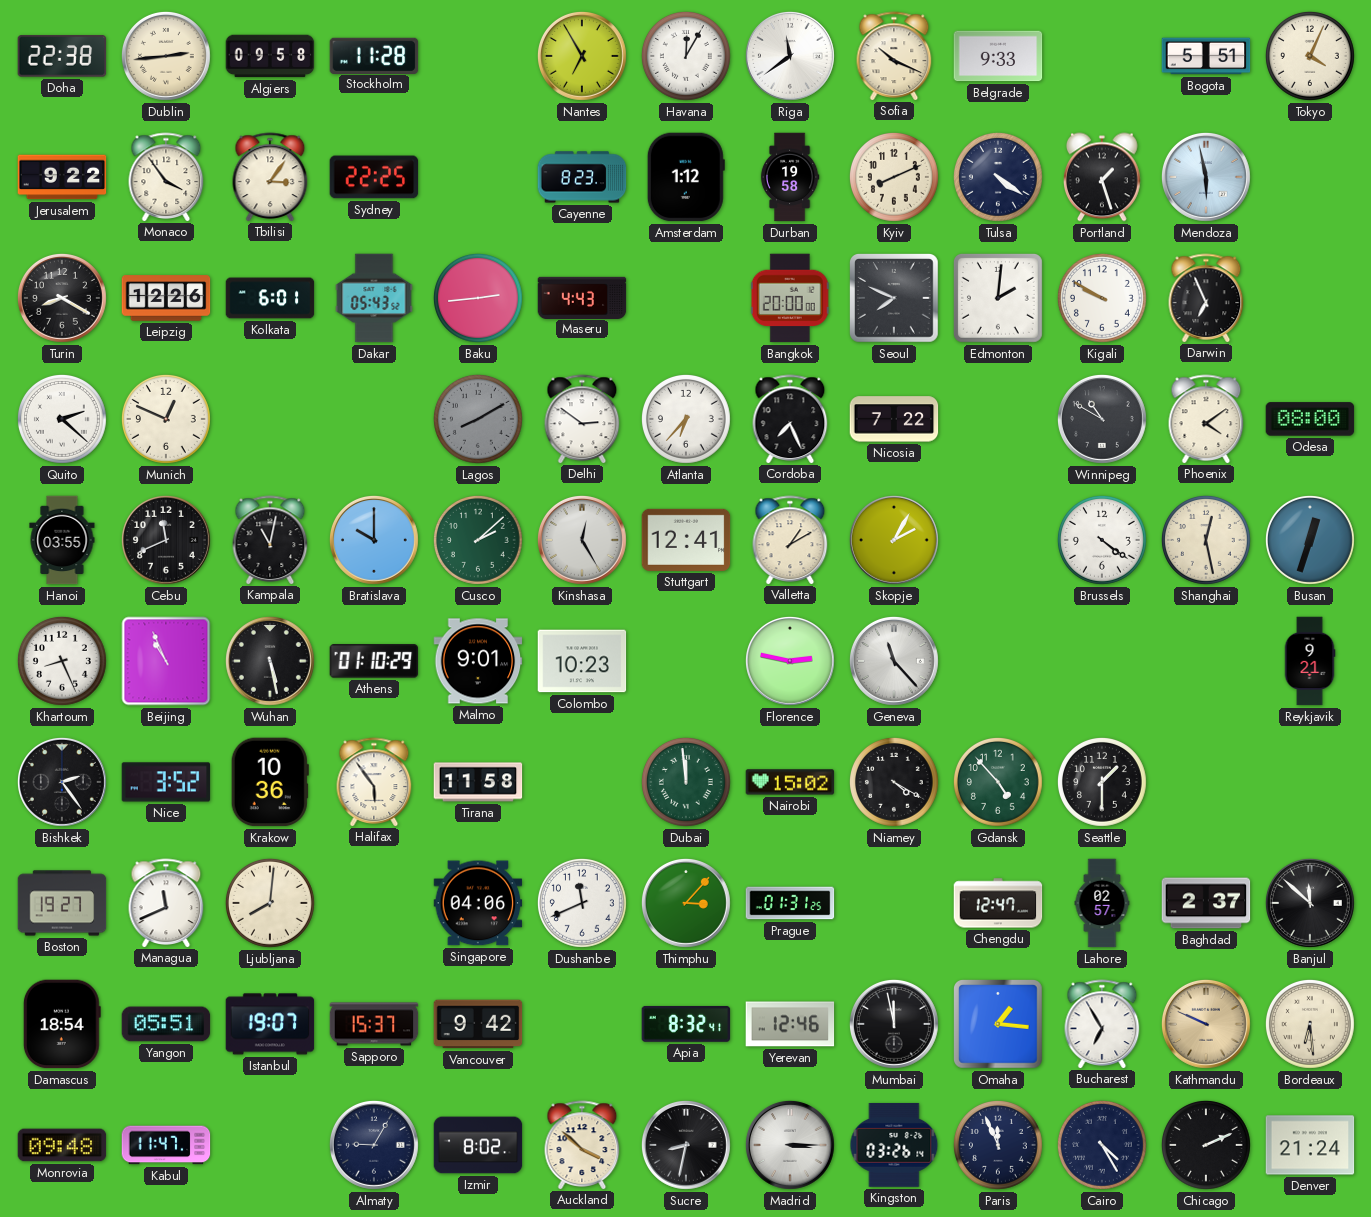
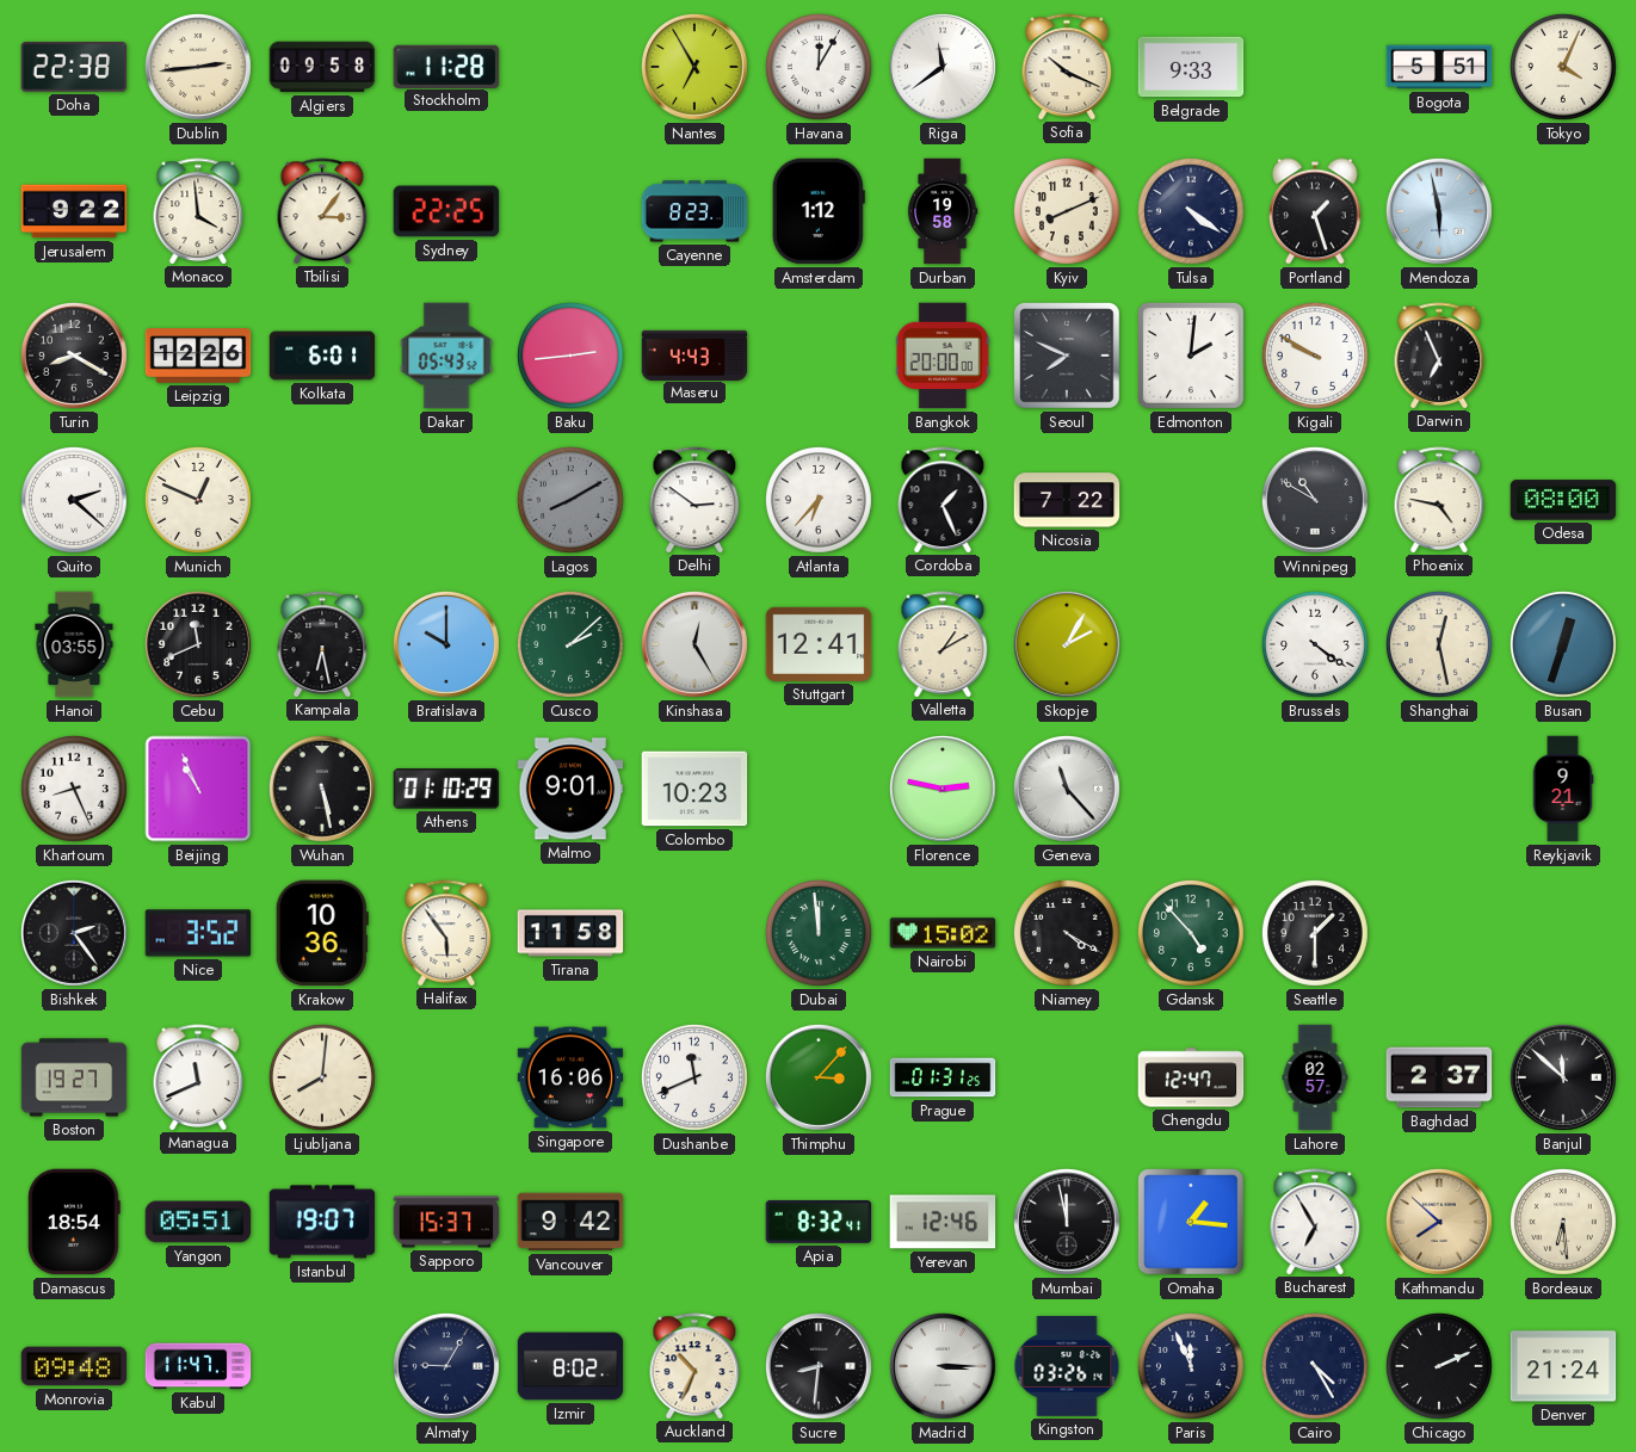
Monaco: 3:54 -> 3:59
Cordoba: 7:26 -> 1:26
Phoenix: 4:09 -> 4:47
Kampala: 11:02 -> 6:28
Singapore: 04:06 -> 16:06
Kathmandu: 9:49 -> 7:52
Auckland: 3:52 -> 10:34
Sucre: 8:32 -> 8:31
